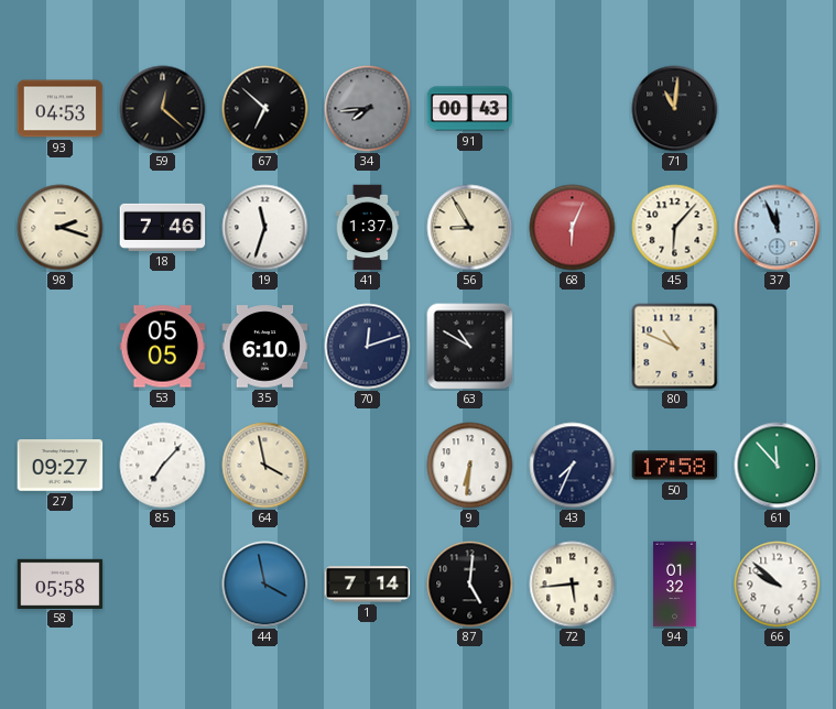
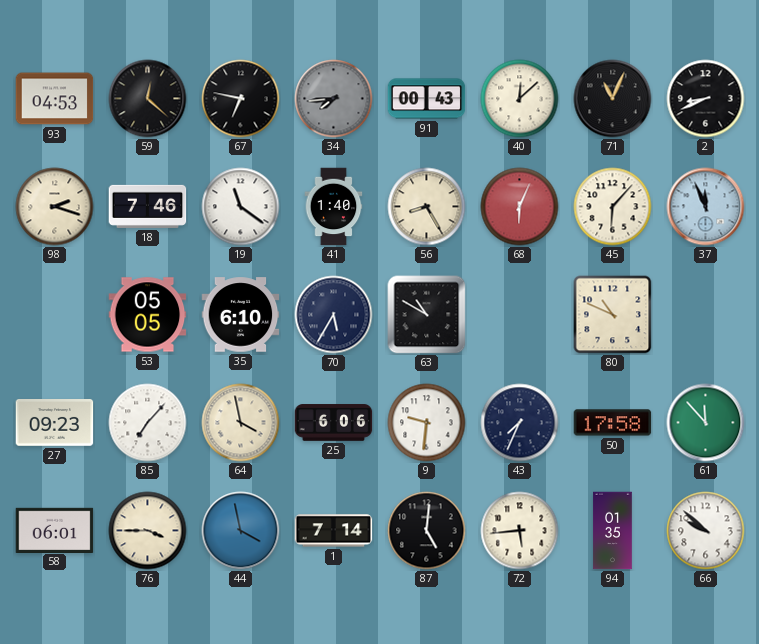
67: 6:52 -> 6:47
40: none -> 12:08
71: 11:01 -> 11:04
2: none -> 8:41
19: 11:33 -> 11:21
41: 1:37 -> 1:40
56: 8:55 -> 8:25
70: 12:12 -> 5:35
27: 09:27 -> 09:23
25: none -> 6:06
9: 6:31 -> 9:31
58: 05:58 -> 06:01
76: none -> 3:45
94: 01:32 -> 01:35
